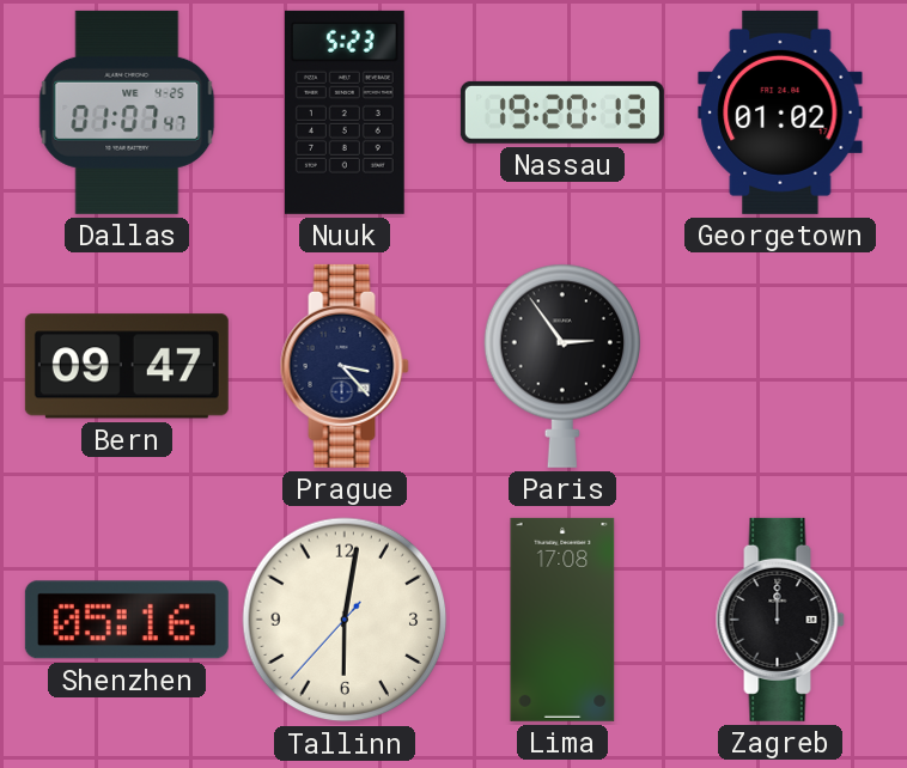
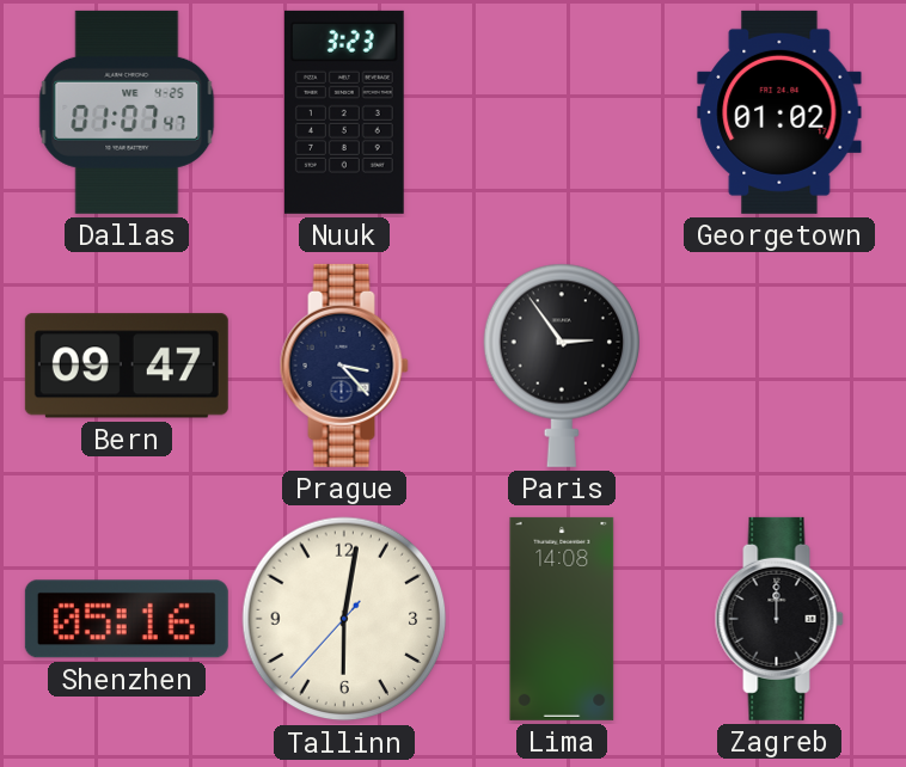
Nuuk: 5:23 -> 3:23
Nassau: 19:20 -> none
Lima: 17:08 -> 14:08
